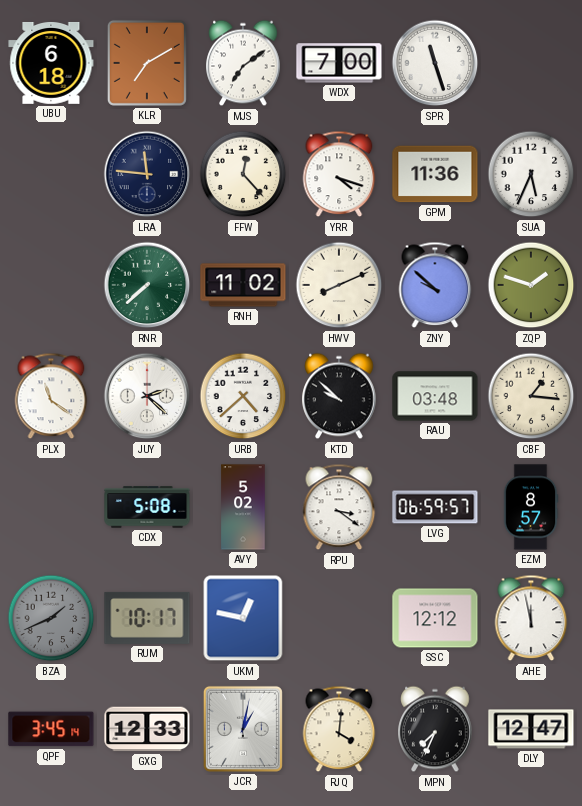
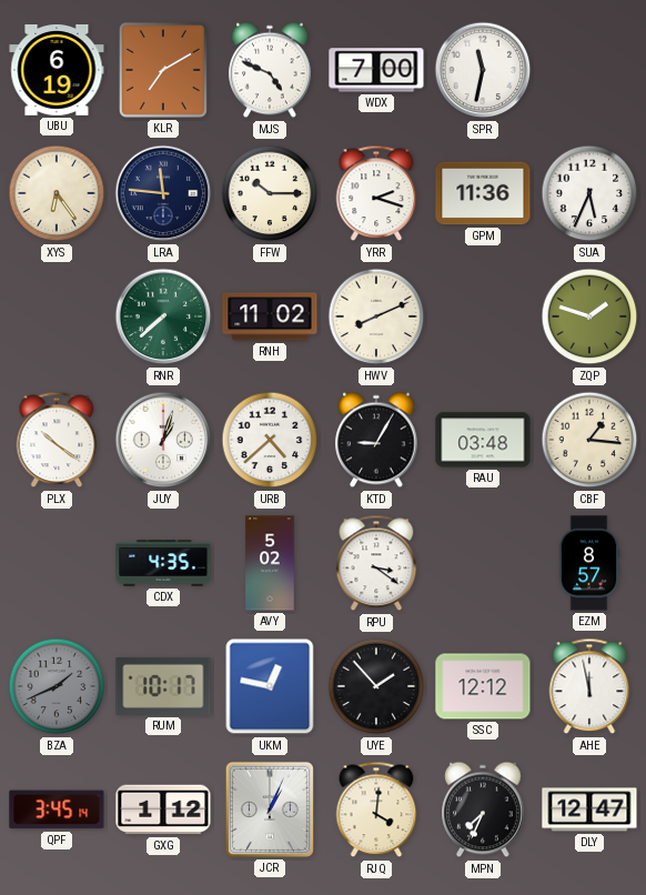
UBU: 6:18 -> 6:19
MJS: 7:09 -> 4:49
SPR: 11:27 -> 11:32
XYS: none -> 6:24
FFW: 12:23 -> 10:15
YRR: 4:18 -> 2:18
ZNY: 9:52 -> none
PLX: 11:21 -> 10:21
JUY: 2:22 -> 1:03
KTD: 9:52 -> 9:05
CDX: 5:08 -> 4:35
LVG: 06:59 -> none
UYE: none -> 1:53
GXG: 12:33 -> 1:12
JCR: 1:02 -> 1:04
